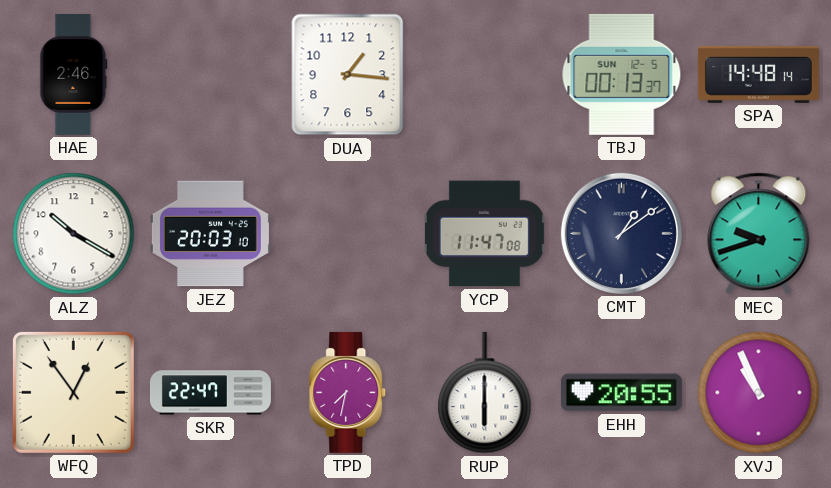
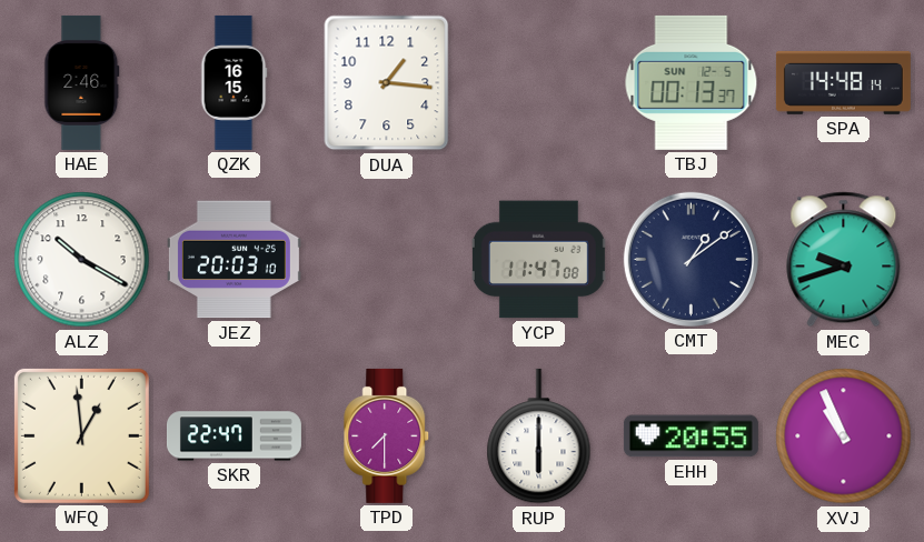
QZK: none -> 16:15
WFQ: 12:54 -> 12:59
TPD: 7:32 -> 7:30
